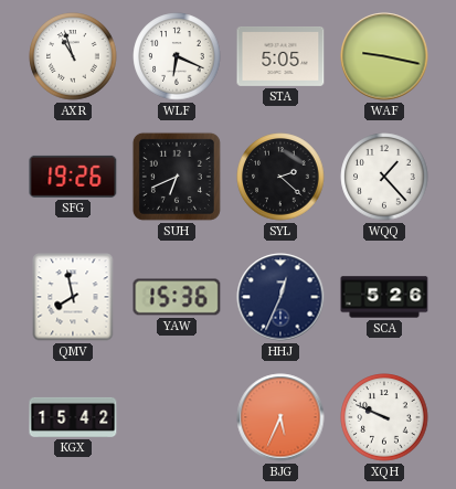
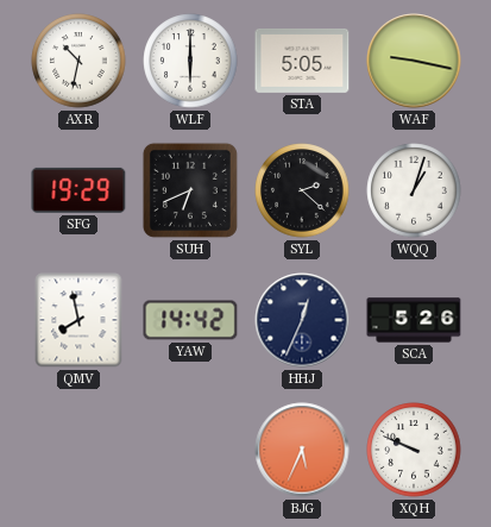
AXR: 10:57 -> 10:32
WLF: 6:19 -> 6:00
SFG: 19:26 -> 19:29
WQQ: 1:23 -> 1:03
YAW: 15:36 -> 14:42
KGX: 15:42 -> none
